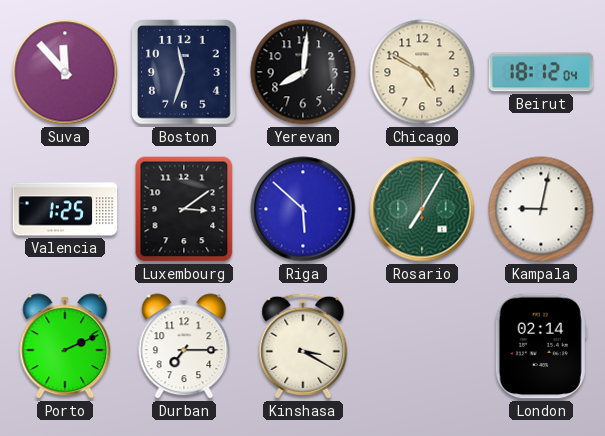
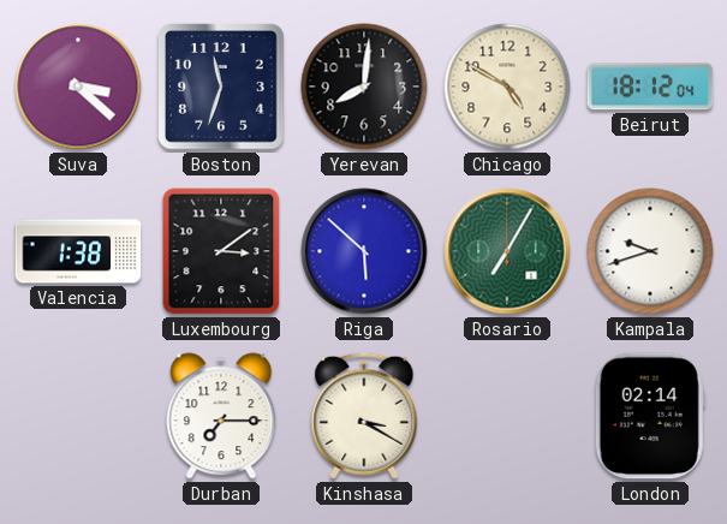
Suva: 11:53 -> 3:22
Valencia: 1:25 -> 1:38
Kampala: 9:02 -> 9:42
Porto: 2:11 -> none
